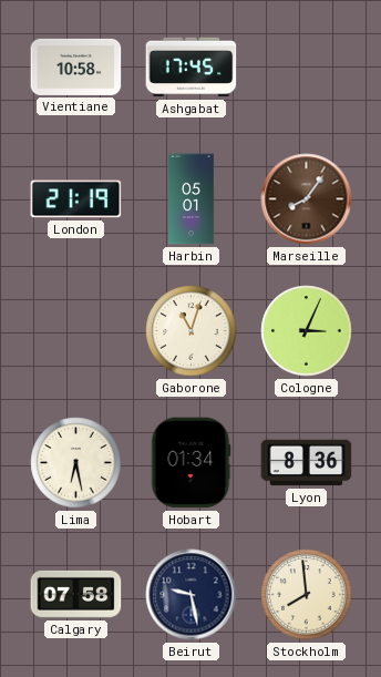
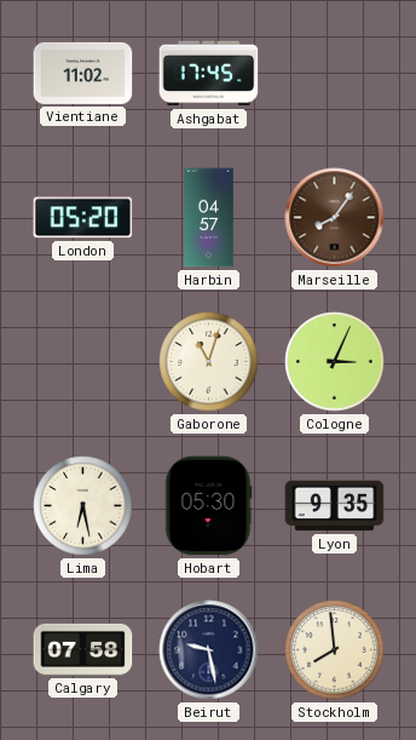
Vientiane: 10:58 -> 11:02
London: 21:19 -> 05:20
Harbin: 05:01 -> 04:57
Hobart: 01:34 -> 05:30
Lyon: 8:36 -> 9:35
